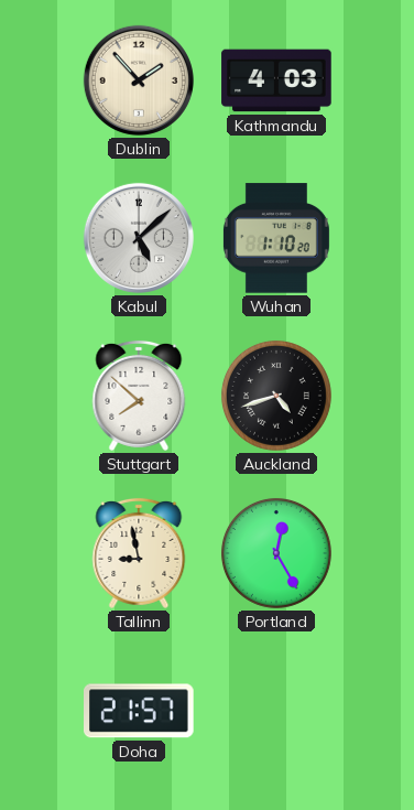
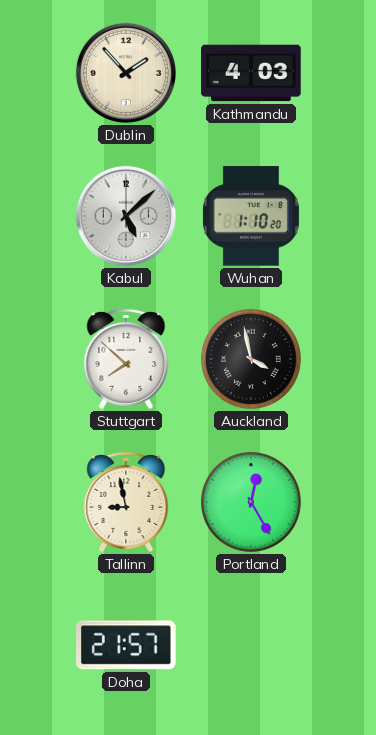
Auckland: 4:42 -> 3:58
